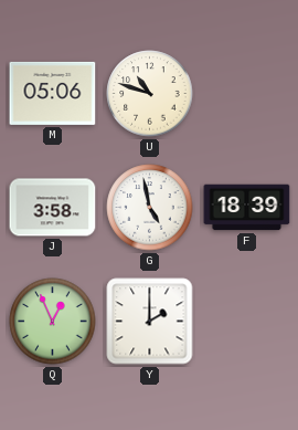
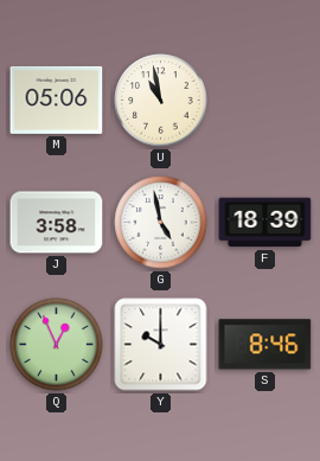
U: 10:48 -> 10:58
Y: 2:00 -> 10:00
S: none -> 8:46
